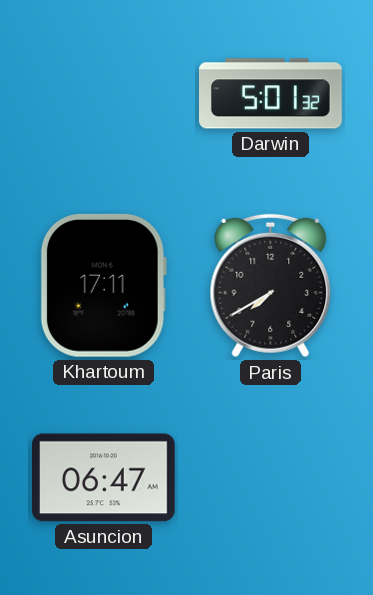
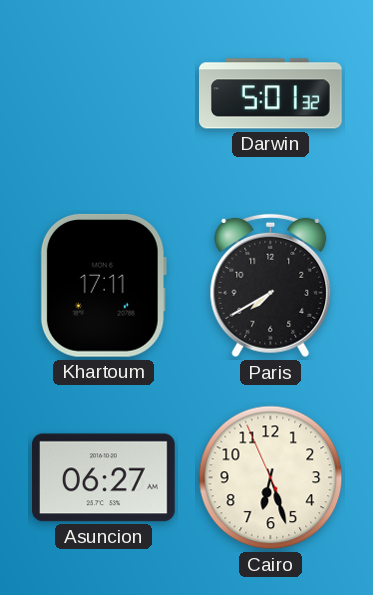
Asuncion: 06:47 -> 06:27
Cairo: none -> 6:26
